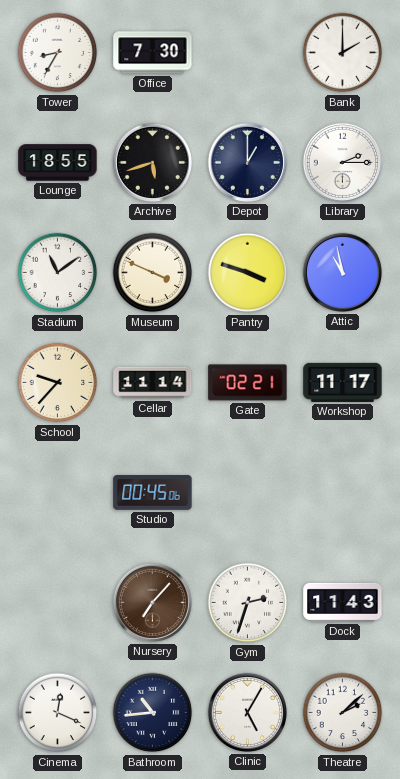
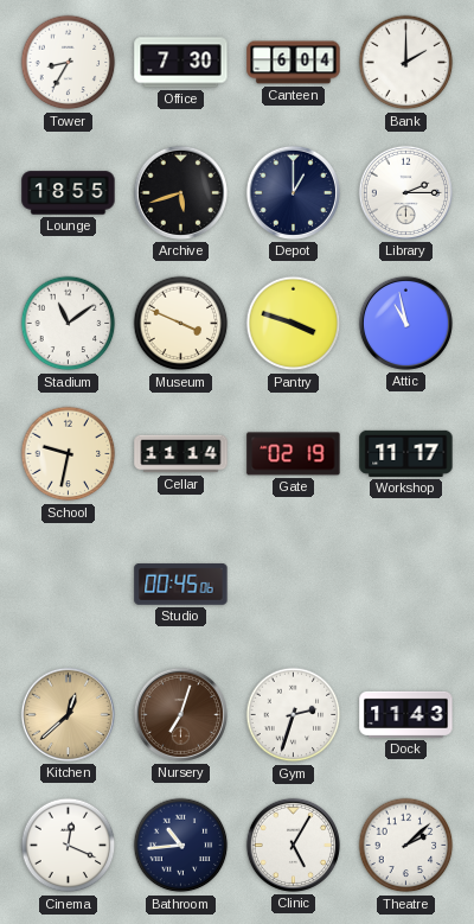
Canteen: none -> 6:04
School: 9:37 -> 9:32
Gate: 02:21 -> 02:19
Kitchen: none -> 12:38
Nursery: 7:07 -> 7:03
